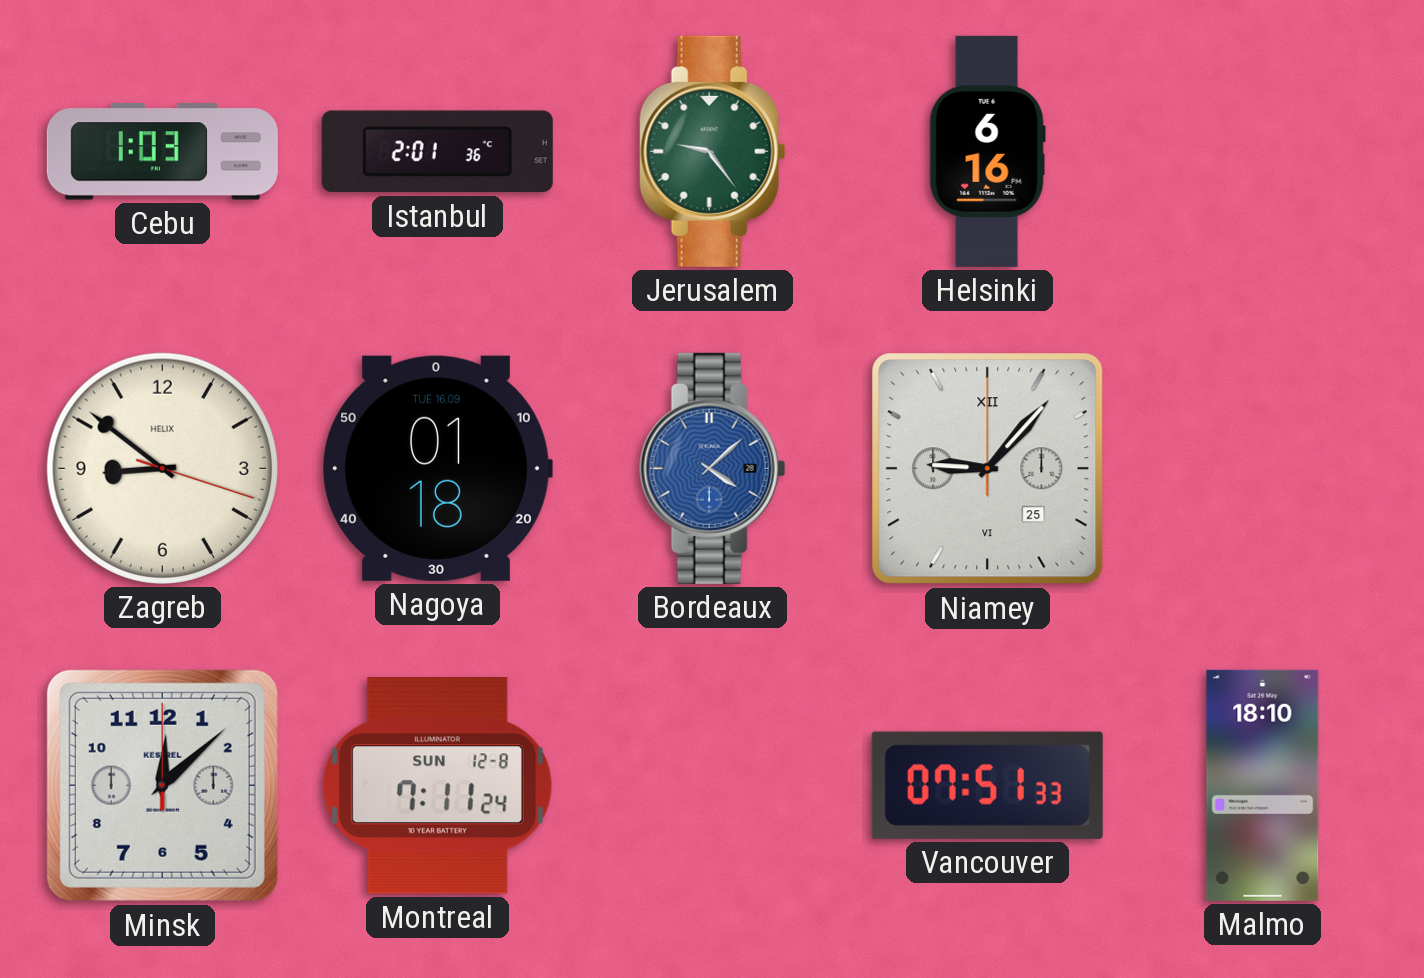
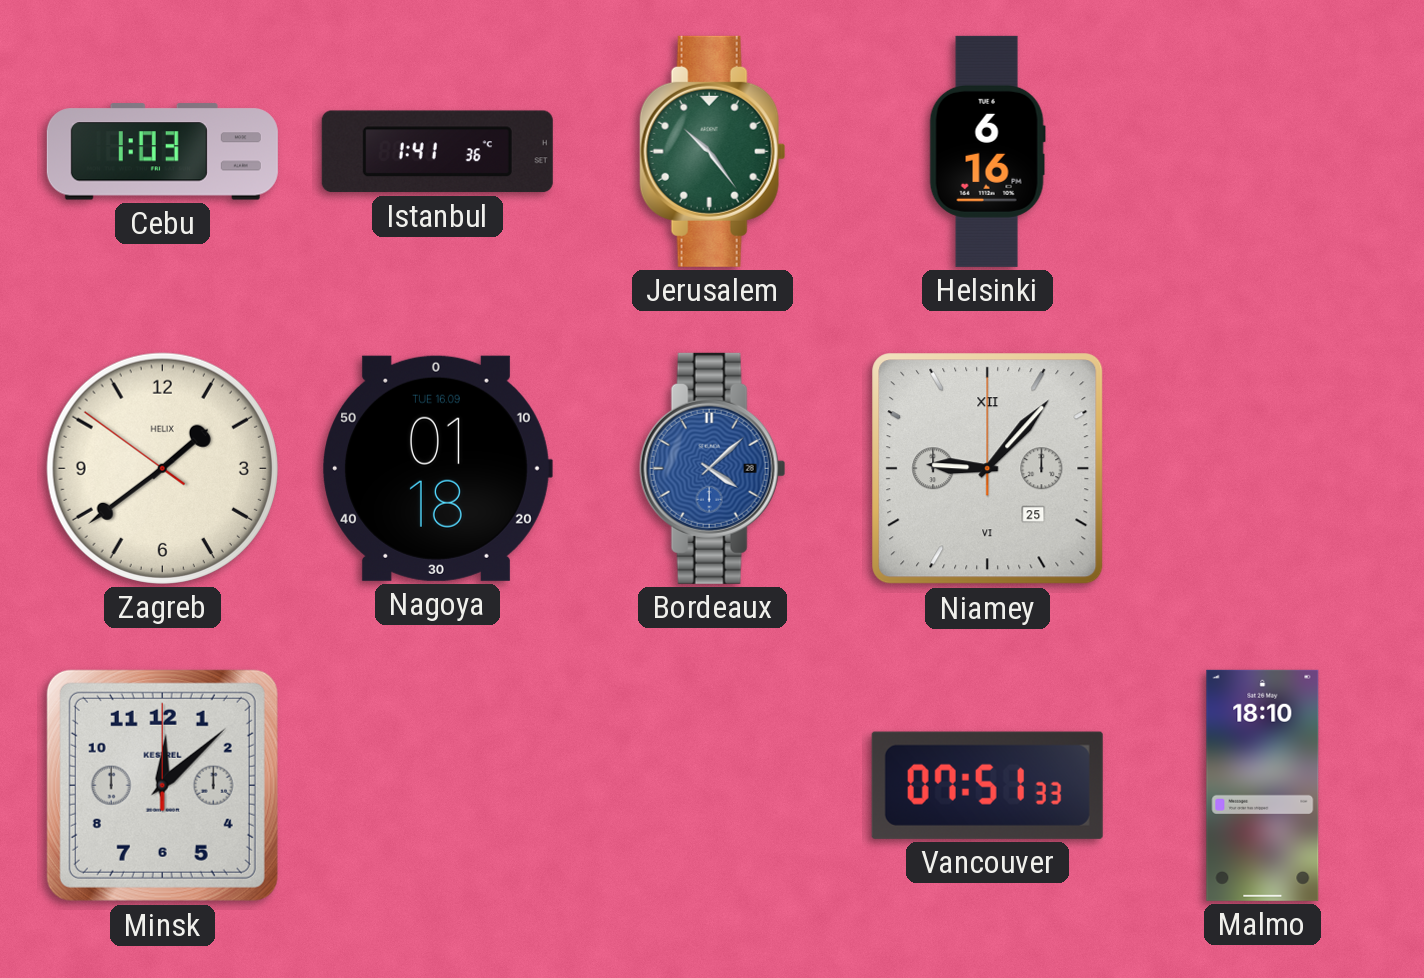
Istanbul: 2:01 -> 1:41
Jerusalem: 9:24 -> 10:24
Zagreb: 8:51 -> 1:38
Montreal: 7:11 -> none
